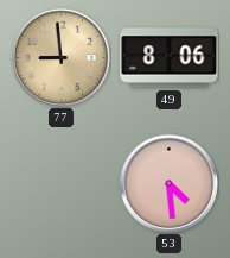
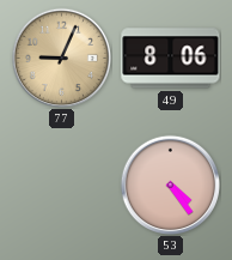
77: 8:59 -> 9:04
53: 4:29 -> 4:24
